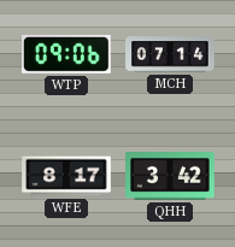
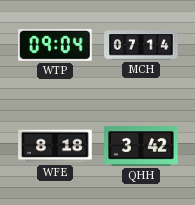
WTP: 09:06 -> 09:04
WFE: 8:17 -> 8:18
